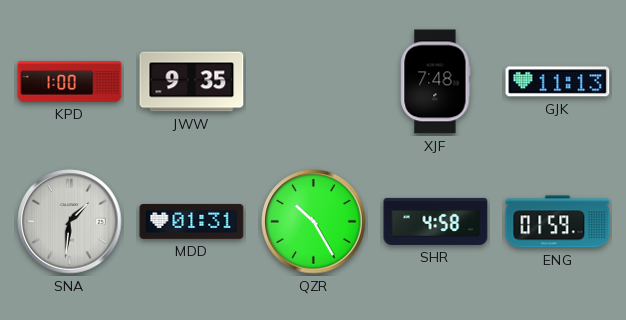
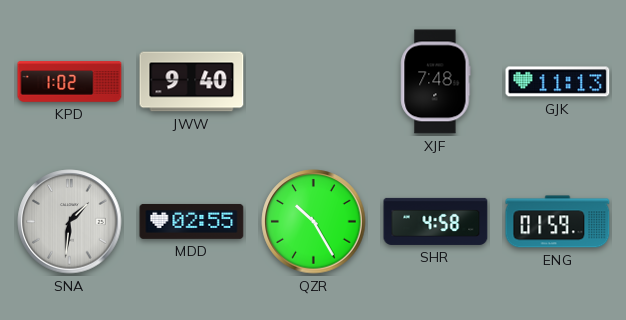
KPD: 1:00 -> 1:02
JWW: 9:35 -> 9:40
MDD: 01:31 -> 02:55
